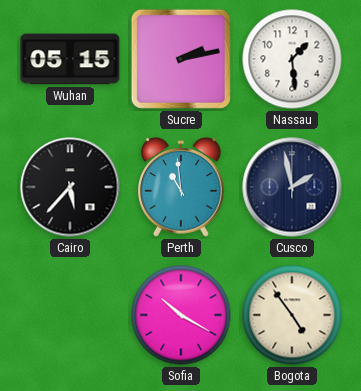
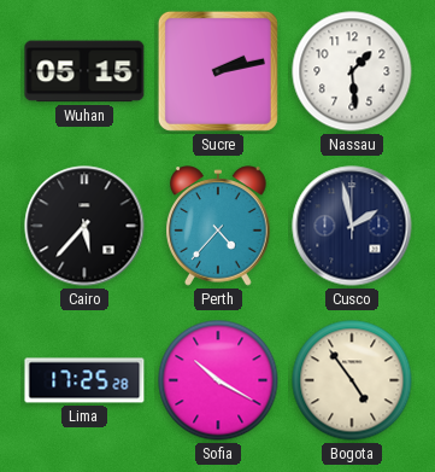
Perth: 10:59 -> 4:37
Lima: none -> 17:25
